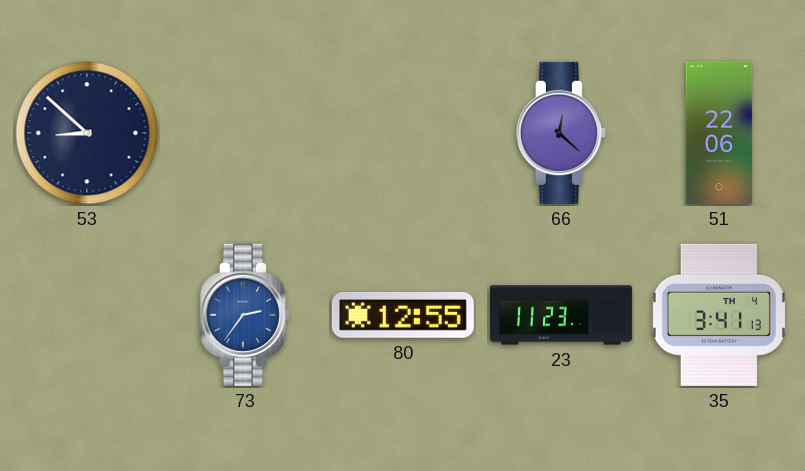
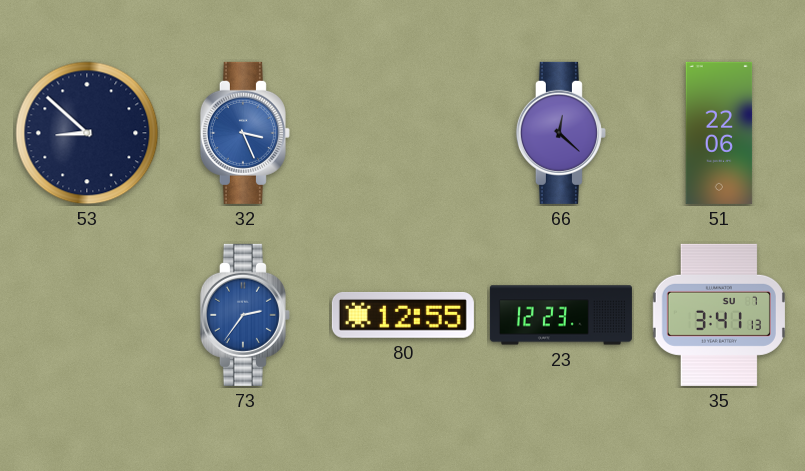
32: none -> 3:26
23: 11:23 -> 12:23
35 date: TH 4 -> SU 7
